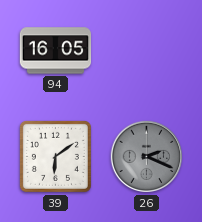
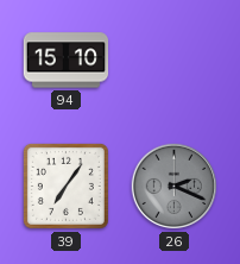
94: 16:05 -> 15:10
39: 6:09 -> 7:06
